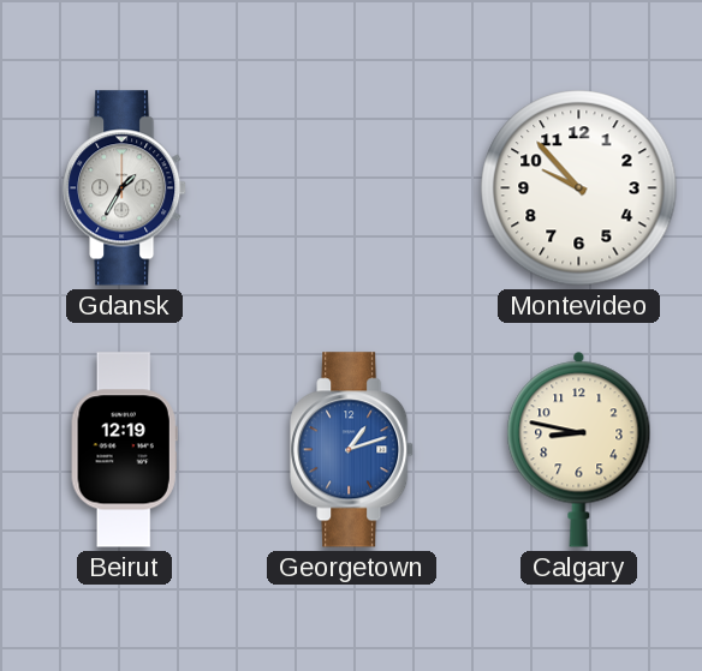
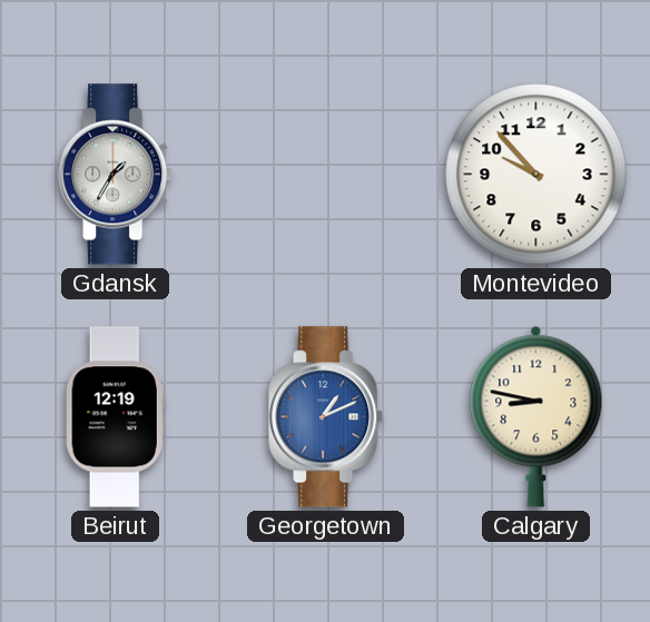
Georgetown: 1:12 -> 1:11
